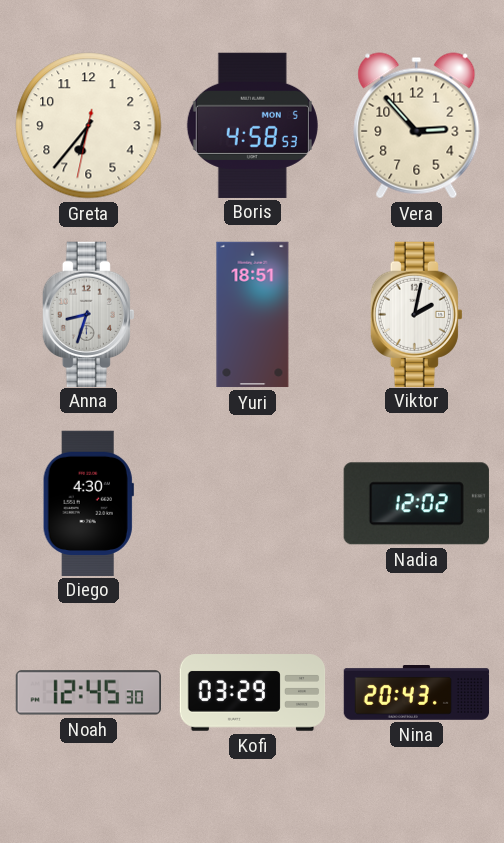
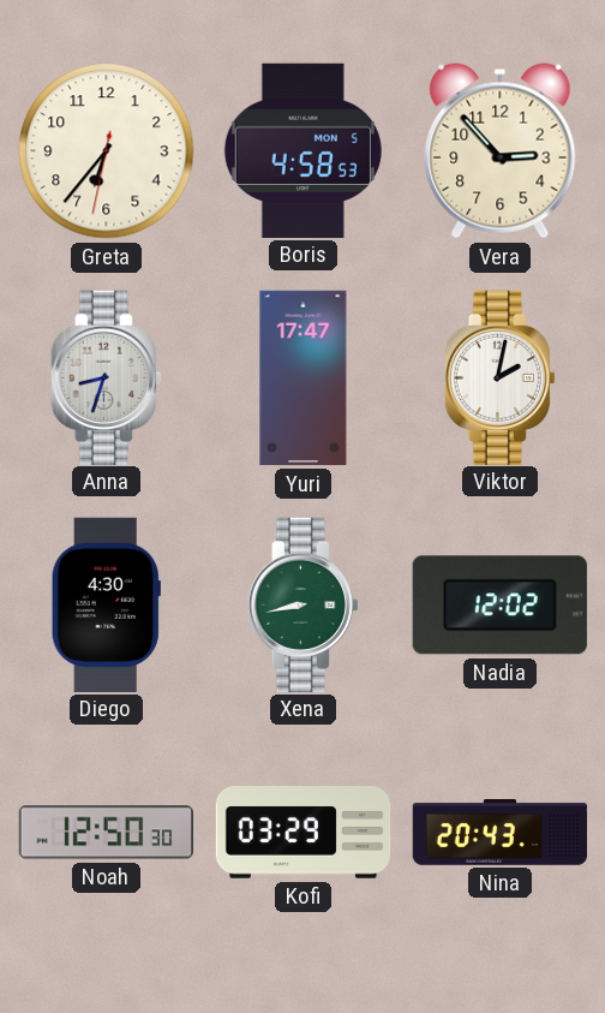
Yuri: 18:51 -> 17:47
Xena: none -> 8:43
Noah: 12:45 -> 12:50
